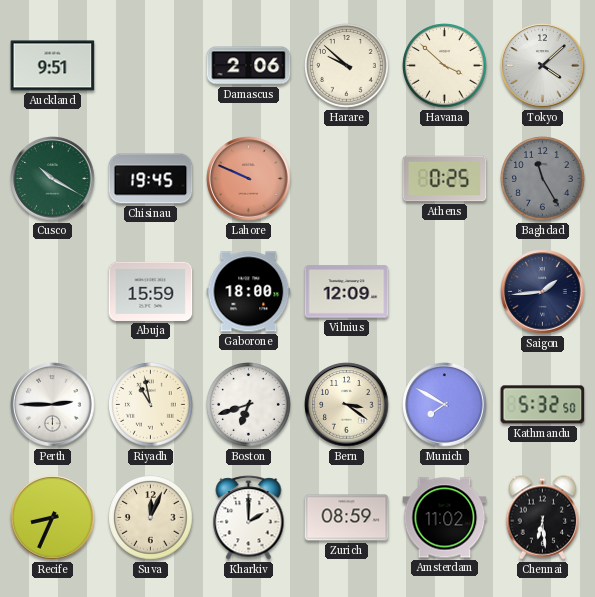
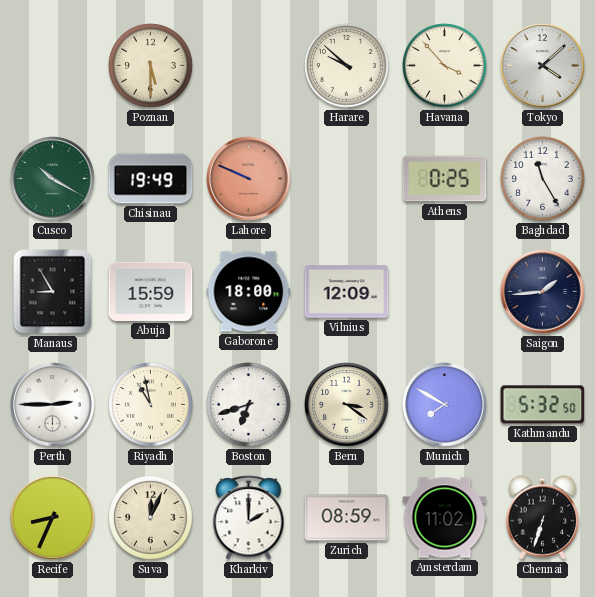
Auckland: 9:51 -> none
Poznan: none -> 5:30
Damascus: 2:06 -> none
Havana: 3:52 -> 3:53
Chisinau: 19:45 -> 19:49
Baghdad dial: grey -> white
Manaus: none -> 8:55
Chennai: 6:29 -> 6:33
